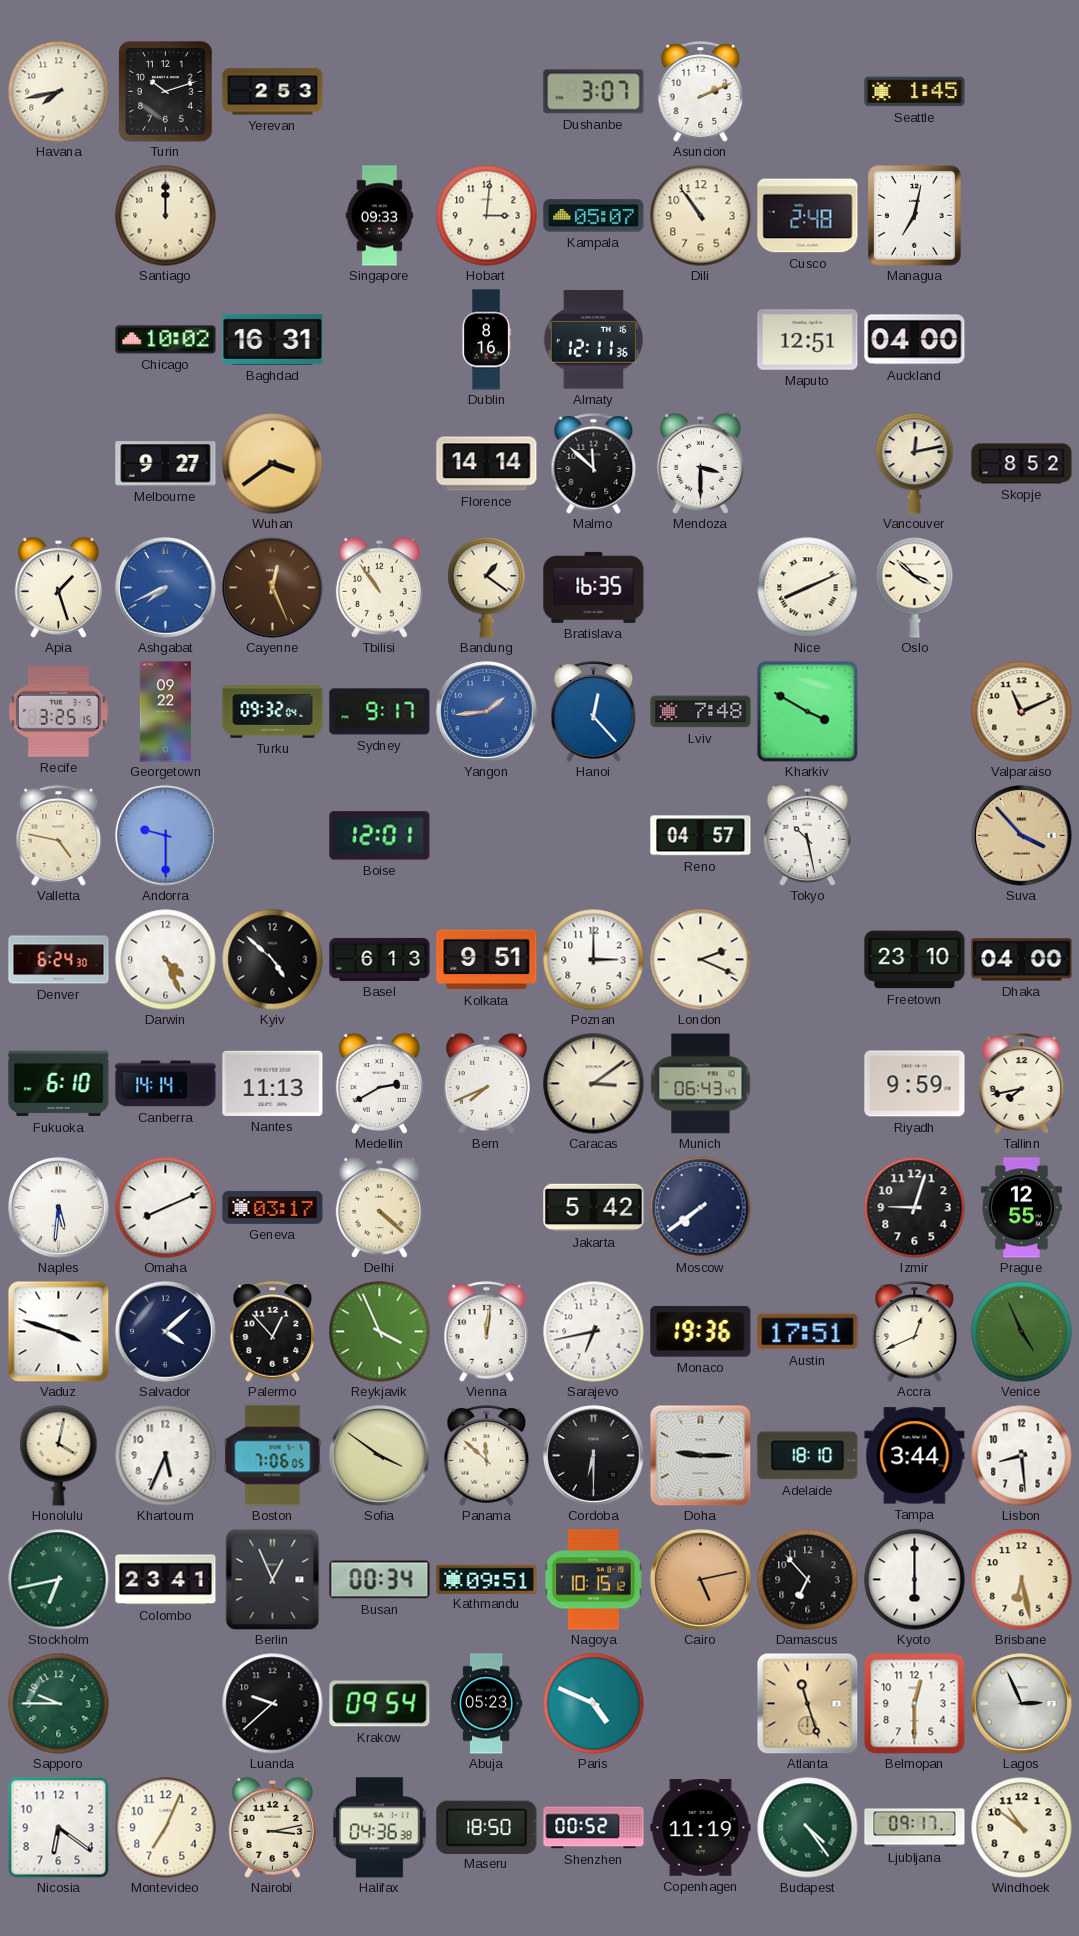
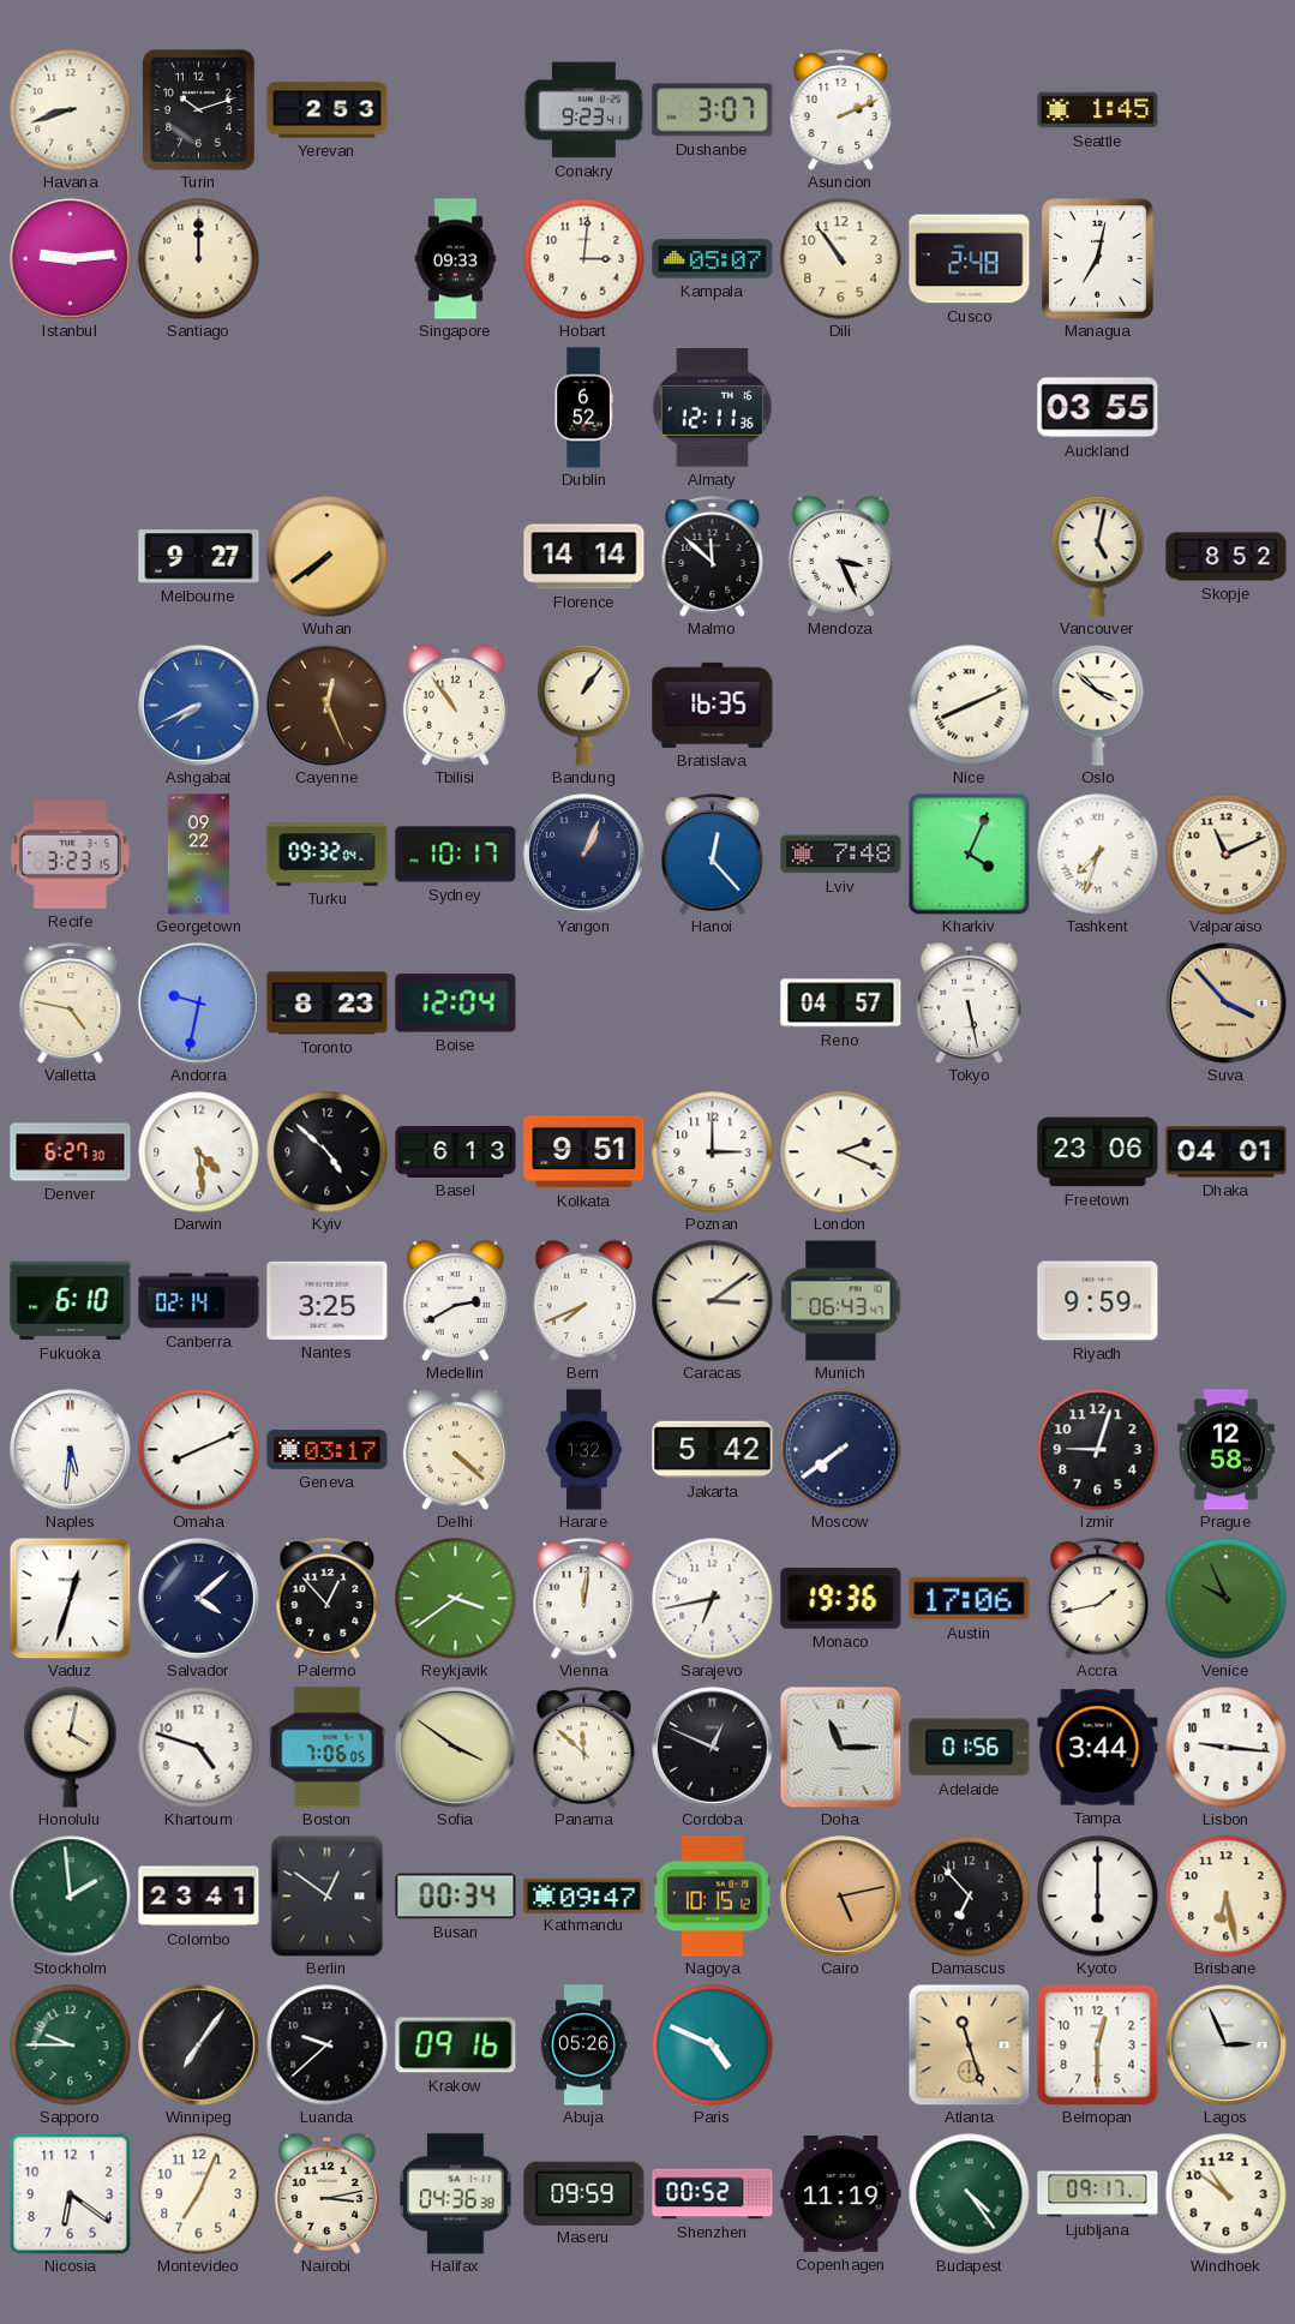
Havana: 7:43 -> 8:42
Conakry: none -> 9:23
Istanbul: none -> 9:14
Chicago: 10:02 -> none
Baghdad: 16:31 -> none
Dublin: 8:16 -> 6:52
Maputo: 12:51 -> none
Auckland: 04:00 -> 03:55
Wuhan: 3:39 -> 7:39
Mendoza: 3:30 -> 3:26
Vancouver: 12:13 -> 5:02
Apia: 1:27 -> none
Bandung: 1:21 -> 1:06
Recife: 3:25 -> 3:23
Sydney: 9:17 -> 10:17
Yangon: 1:44 -> 1:04
Yangon dial: blue -> navy
Kharkiv: 3:50 -> 4:04
Tashkent: none -> 7:33
Andorra: 9:30 -> 9:32
Toronto: none -> 8:23
Boise: 12:01 -> 12:04
Tokyo: 10:28 -> 5:28
Denver: 6:24 -> 6:27
Darwin: 4:26 -> 4:29
Freetown: 23:10 -> 23:06
Dhaka: 04:00 -> 04:01
Canberra: 14:14 -> 02:14
Nantes: 11:13 -> 3:25
Tallinn: 7:43 -> none
Harare: none -> 1:32
Prague: 12:55 -> 12:58
Vaduz: 3:48 -> 12:33
Reykjavik: 3:56 -> 3:39
Austin: 17:51 -> 17:06
Accra: 12:41 -> 1:43
Venice: 4:56 -> 9:56
Khartoum: 5:34 -> 4:48
Cordoba: 6:30 -> 12:49
Doha: 9:15 -> 11:15
Adelaide: 18:10 -> 01:56
Lisbon: 8:29 -> 9:16
Stockholm: 6:43 -> 1:59
Berlin: 12:56 -> 12:51
Kathmandu: 09:51 -> 09:47
Winnipeg: none -> 7:06
Krakow: 09:54 -> 09:16
Abuja: 05:23 -> 05:26
Maseru: 18:50 -> 09:59
